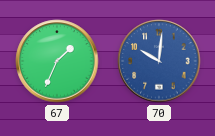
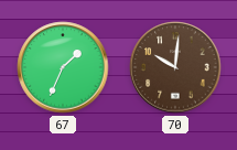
70 dial: blue -> brown
